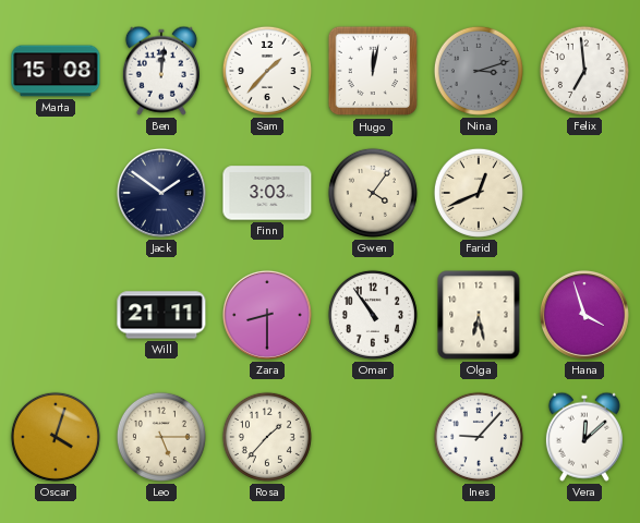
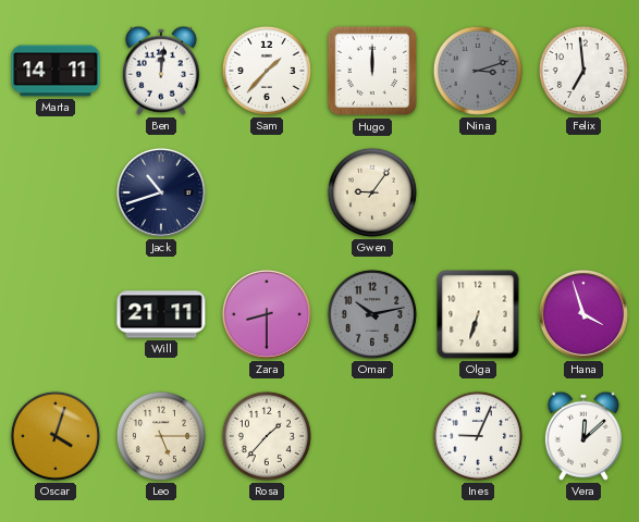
Marta: 15:08 -> 14:11
Hugo: 12:02 -> 12:00
Jack: 1:51 -> 10:42
Finn: 3:03 -> none
Gwen: 4:06 -> 9:06
Farid: 12:41 -> none
Omar: 10:54 -> 10:13
Omar dial: white -> grey
Olga: 6:28 -> 6:33
Ines: 9:07 -> 9:04
